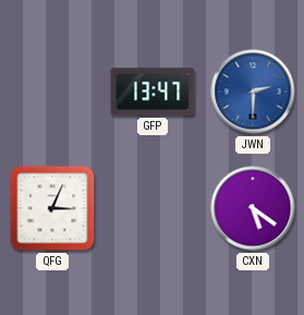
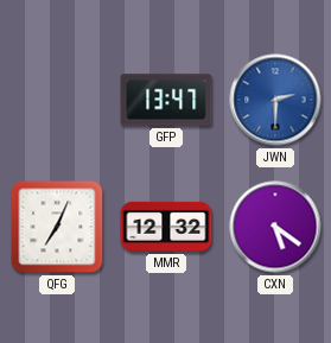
QFG: 3:04 -> 7:04
MMR: none -> 12:32
